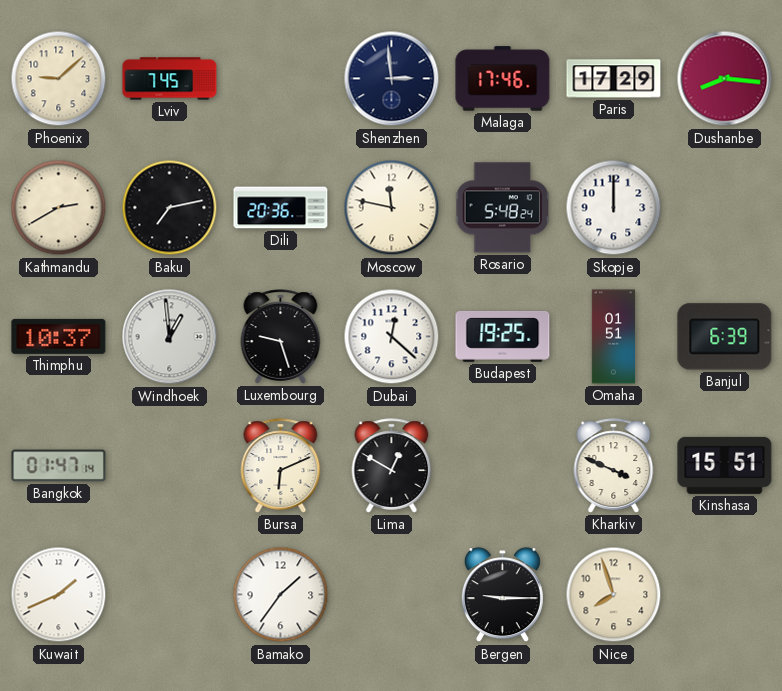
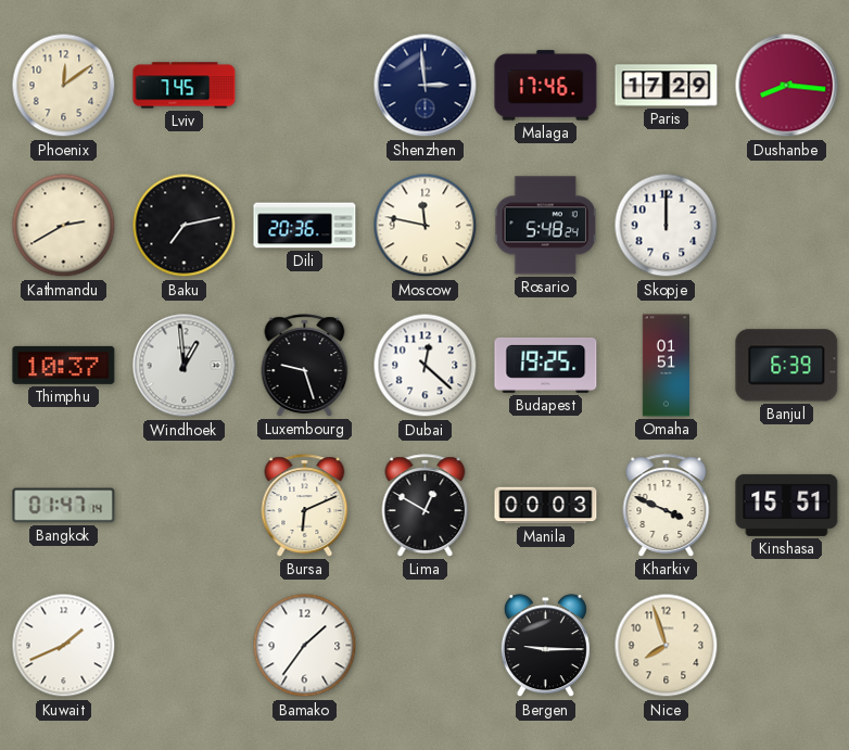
Phoenix: 9:08 -> 12:09
Manila: none -> 00:03
